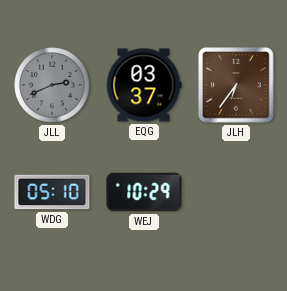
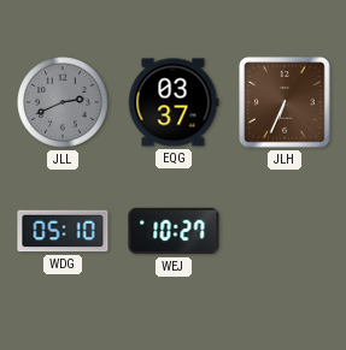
JLH: 6:36 -> 6:34
WEJ: 10:29 -> 10:27
